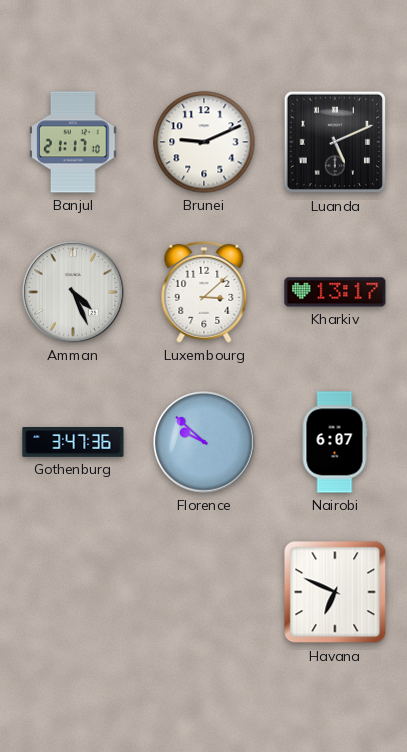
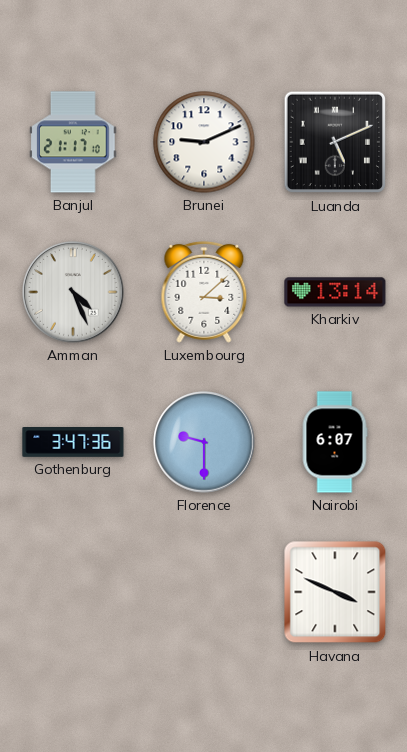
Kharkiv: 13:17 -> 13:14
Florence: 9:52 -> 9:30
Havana: 6:49 -> 3:49
